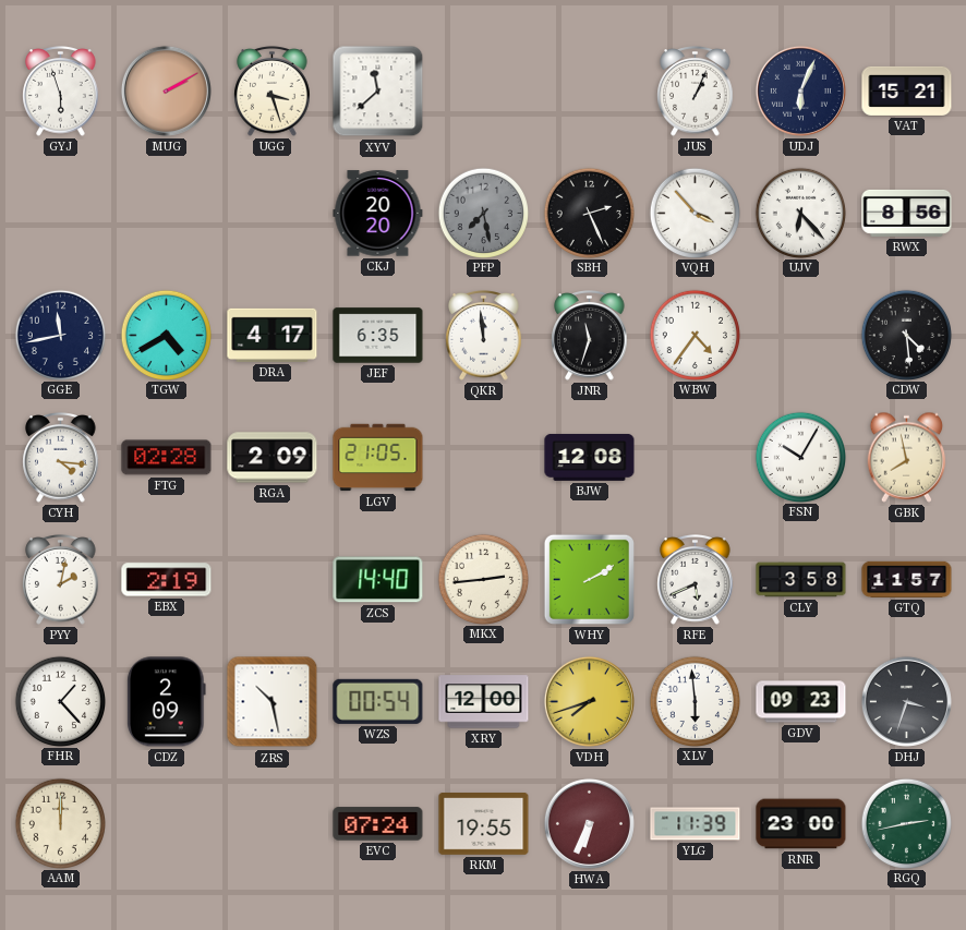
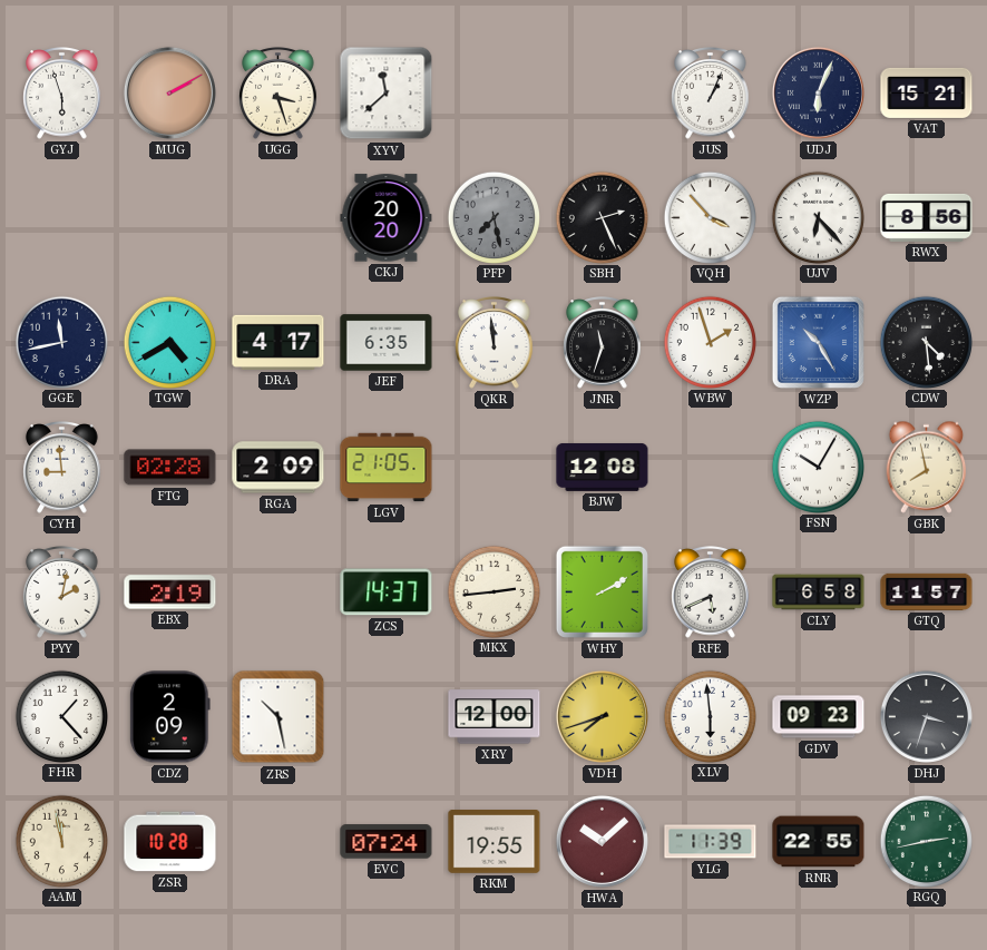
WBW: 4:36 -> 1:57
WZP: none -> 10:25
CYH: 4:16 -> 8:59
ZCS: 14:40 -> 14:37
CLY: 3:58 -> 6:58
WZS: 00:54 -> none
AAM: 12:00 -> 11:58
ZSR: none -> 10:28
HWA: 6:34 -> 10:08
RNR: 23:00 -> 22:55
